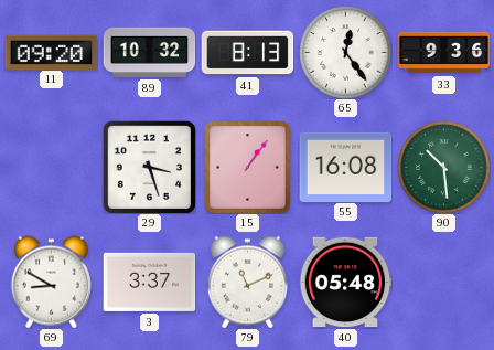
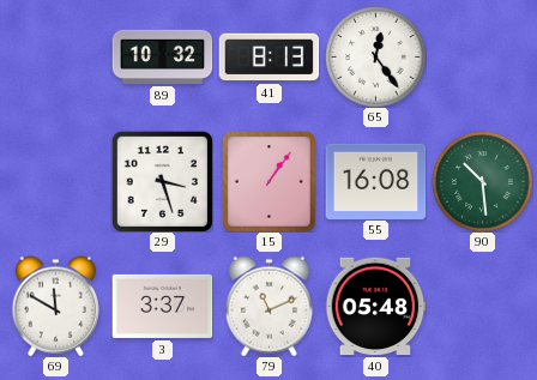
11: 09:20 -> none
33: 9:36 -> none
69: 8:50 -> 11:50
